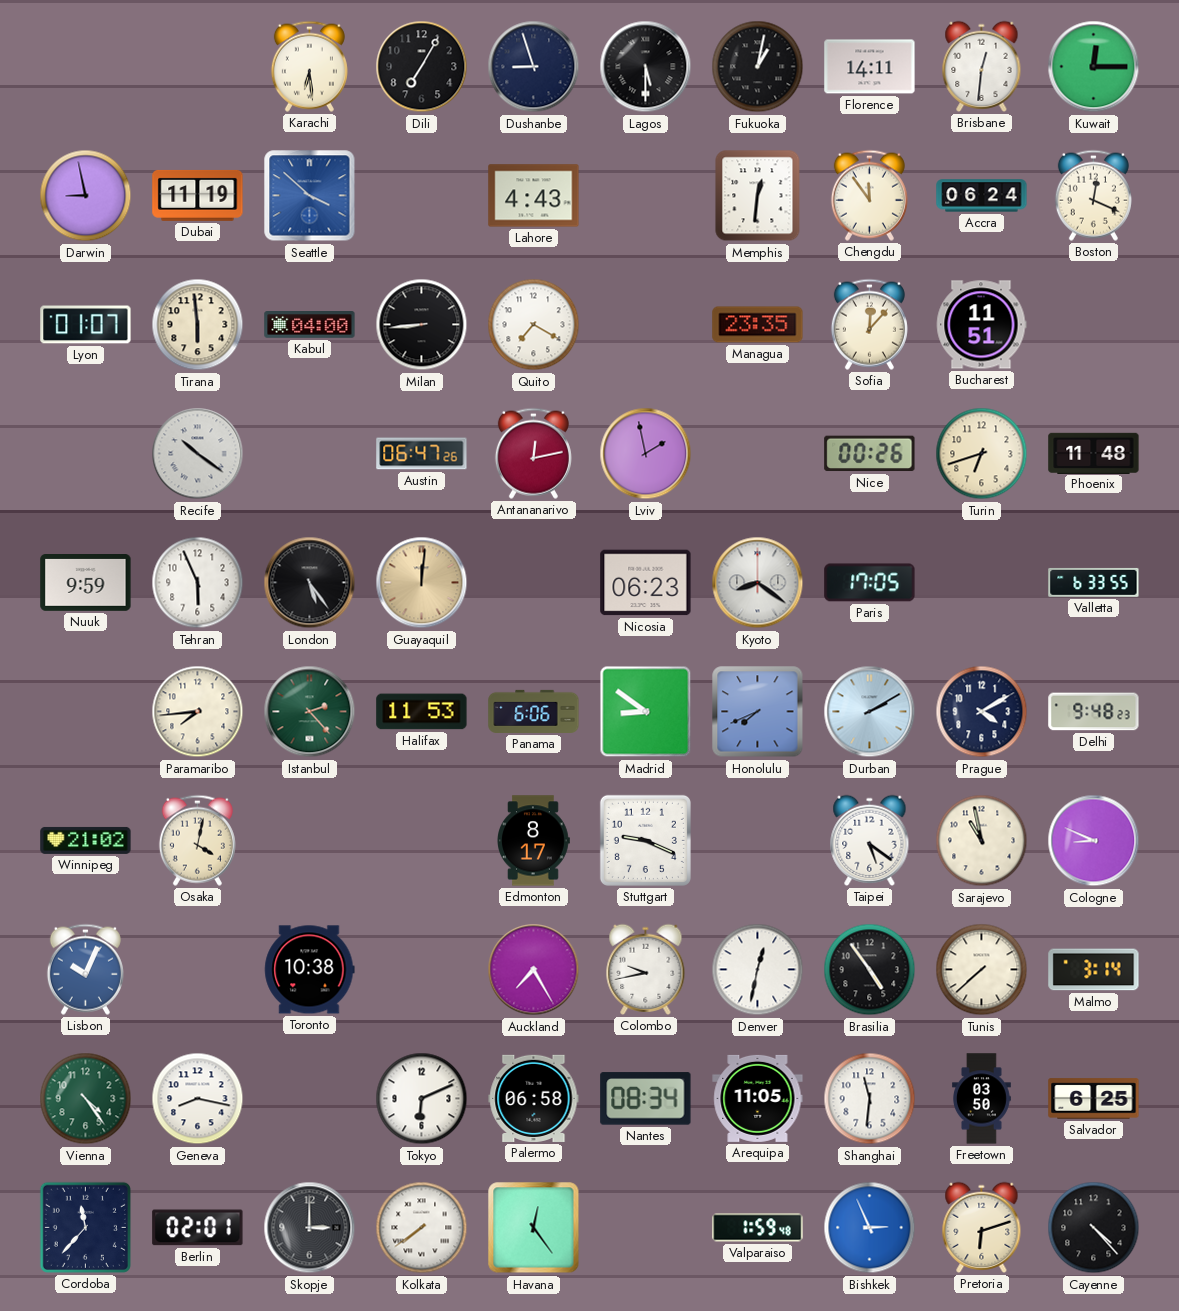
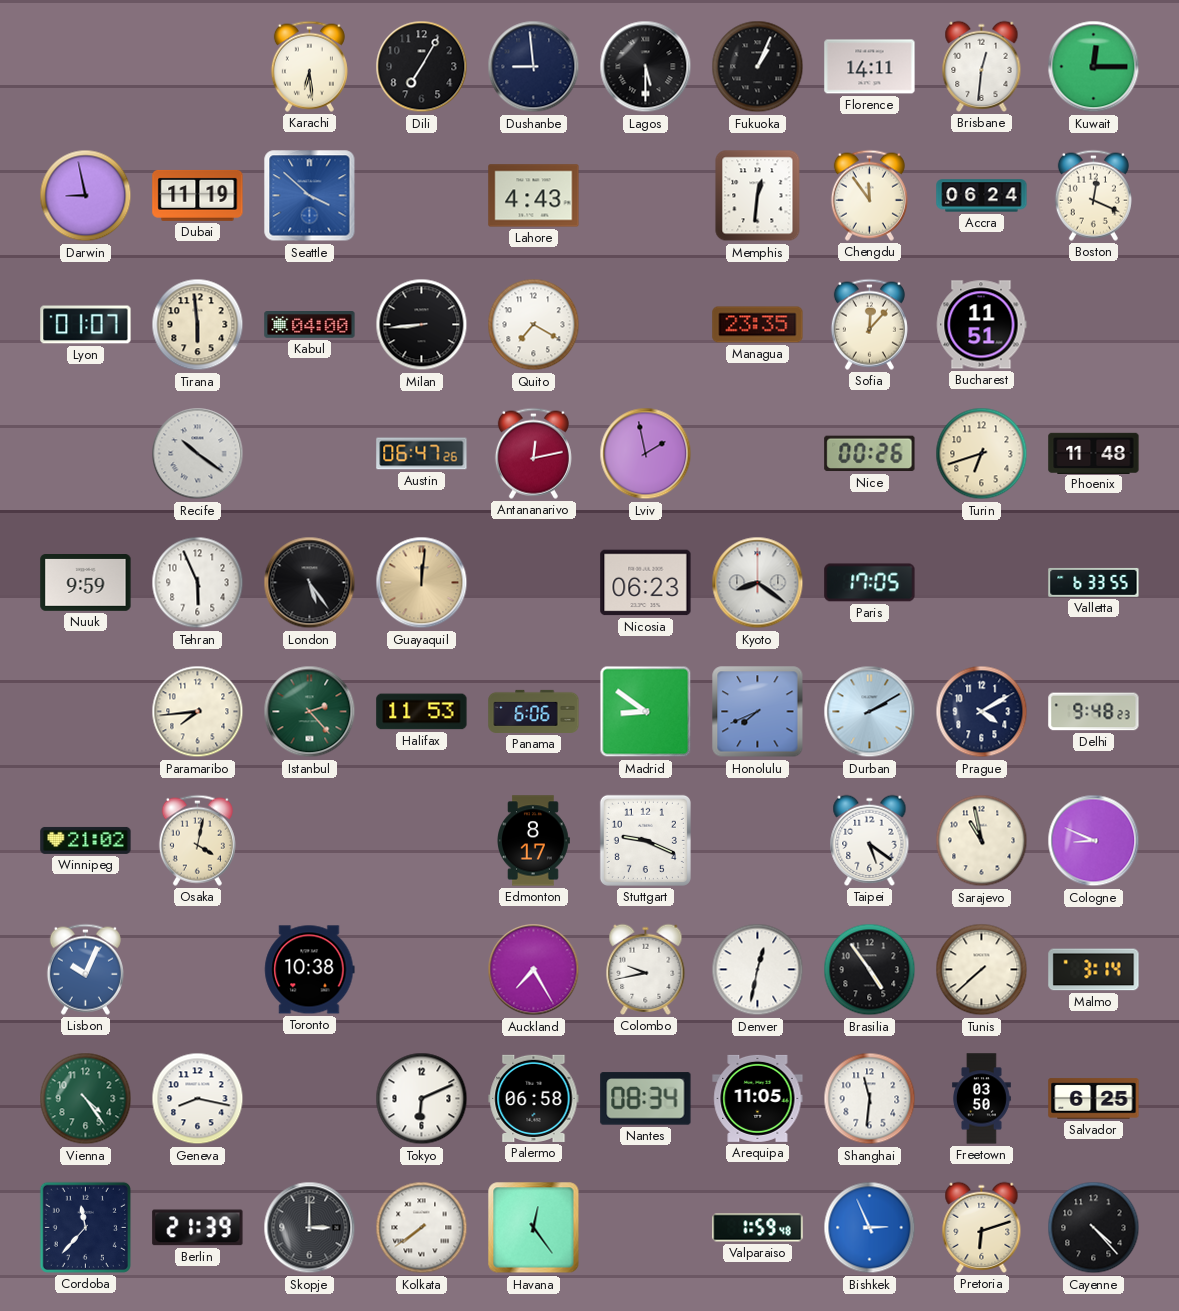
Dushanbe: 8:57 -> 8:59
Fukuoka: 1:02 -> 1:04
Berlin: 02:01 -> 21:39
